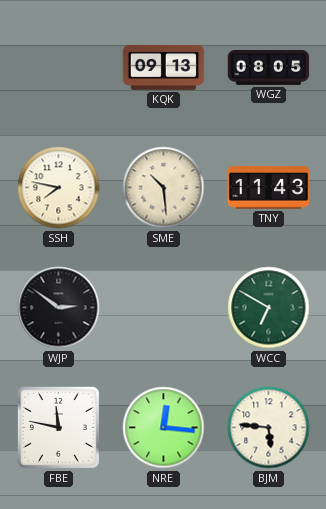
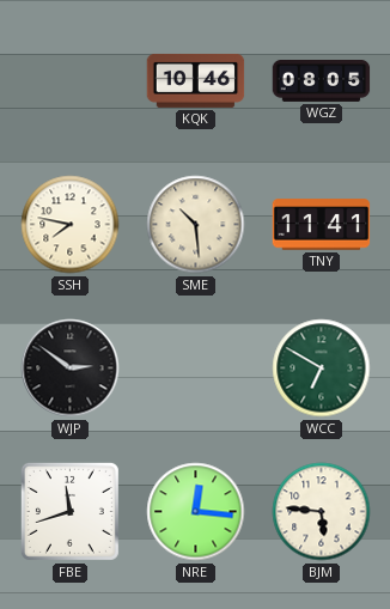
KQK: 09:13 -> 10:46
TNY: 11:43 -> 11:41
FBE: 11:47 -> 11:42
